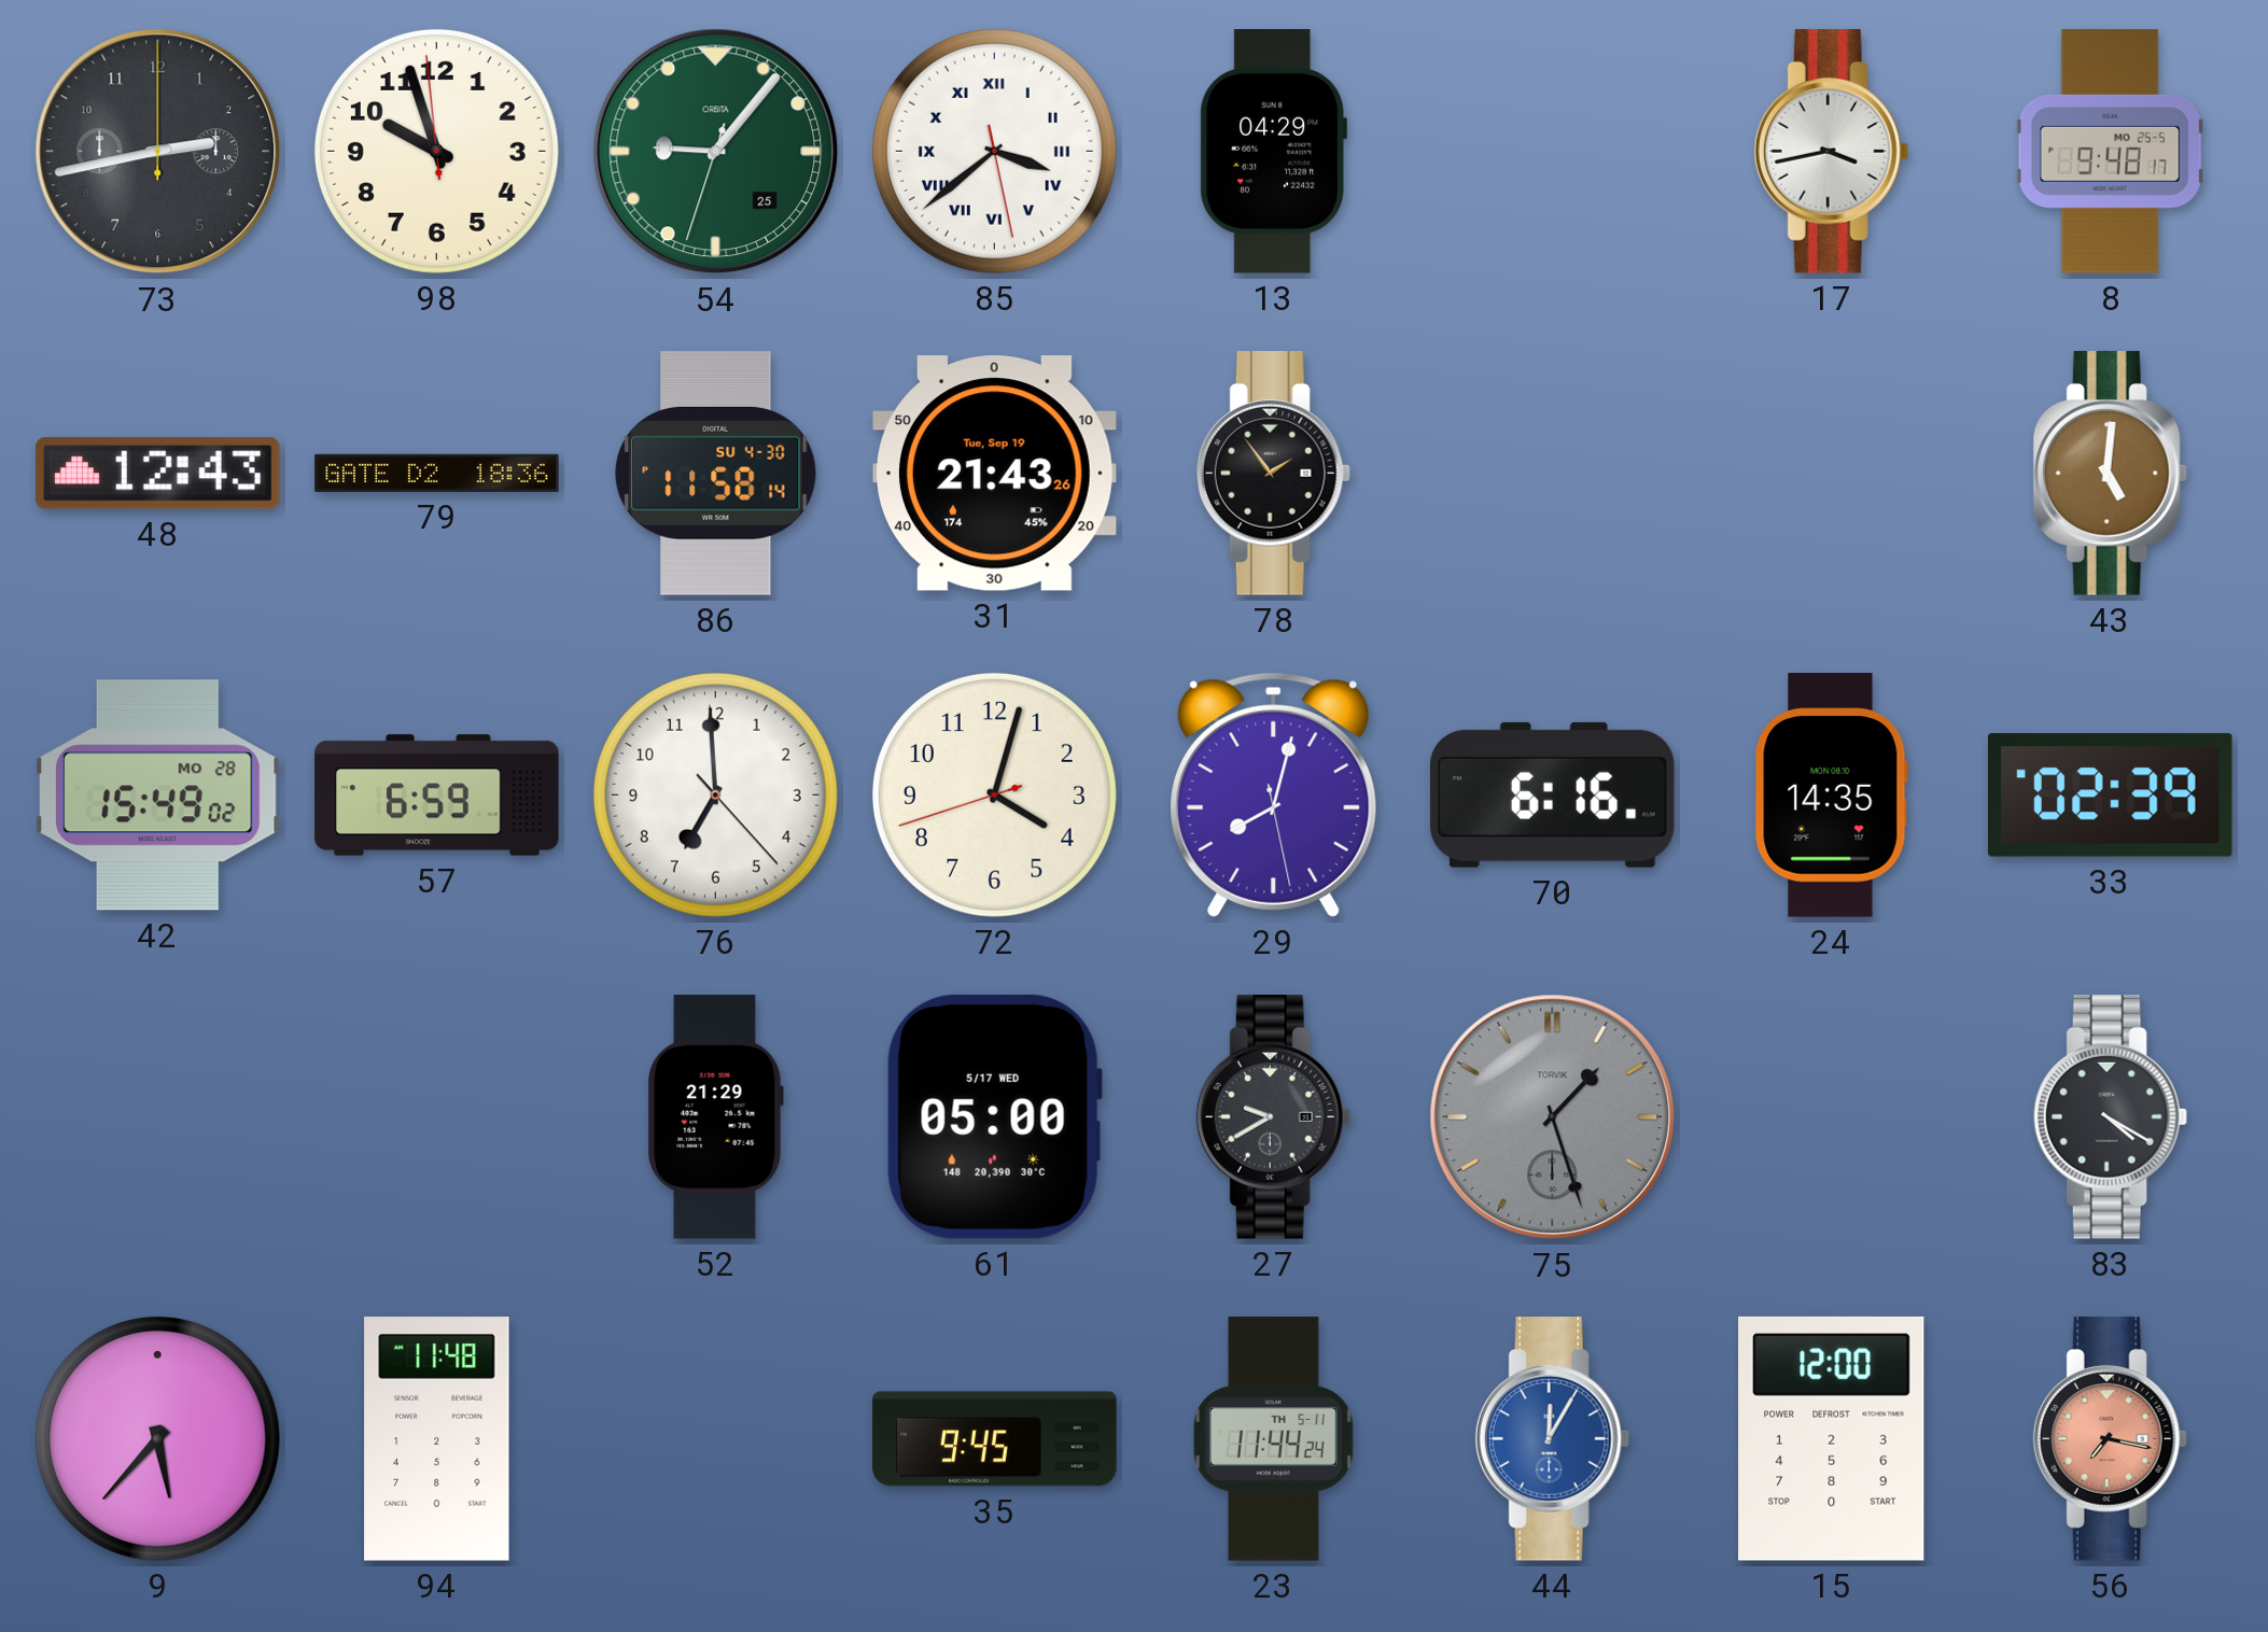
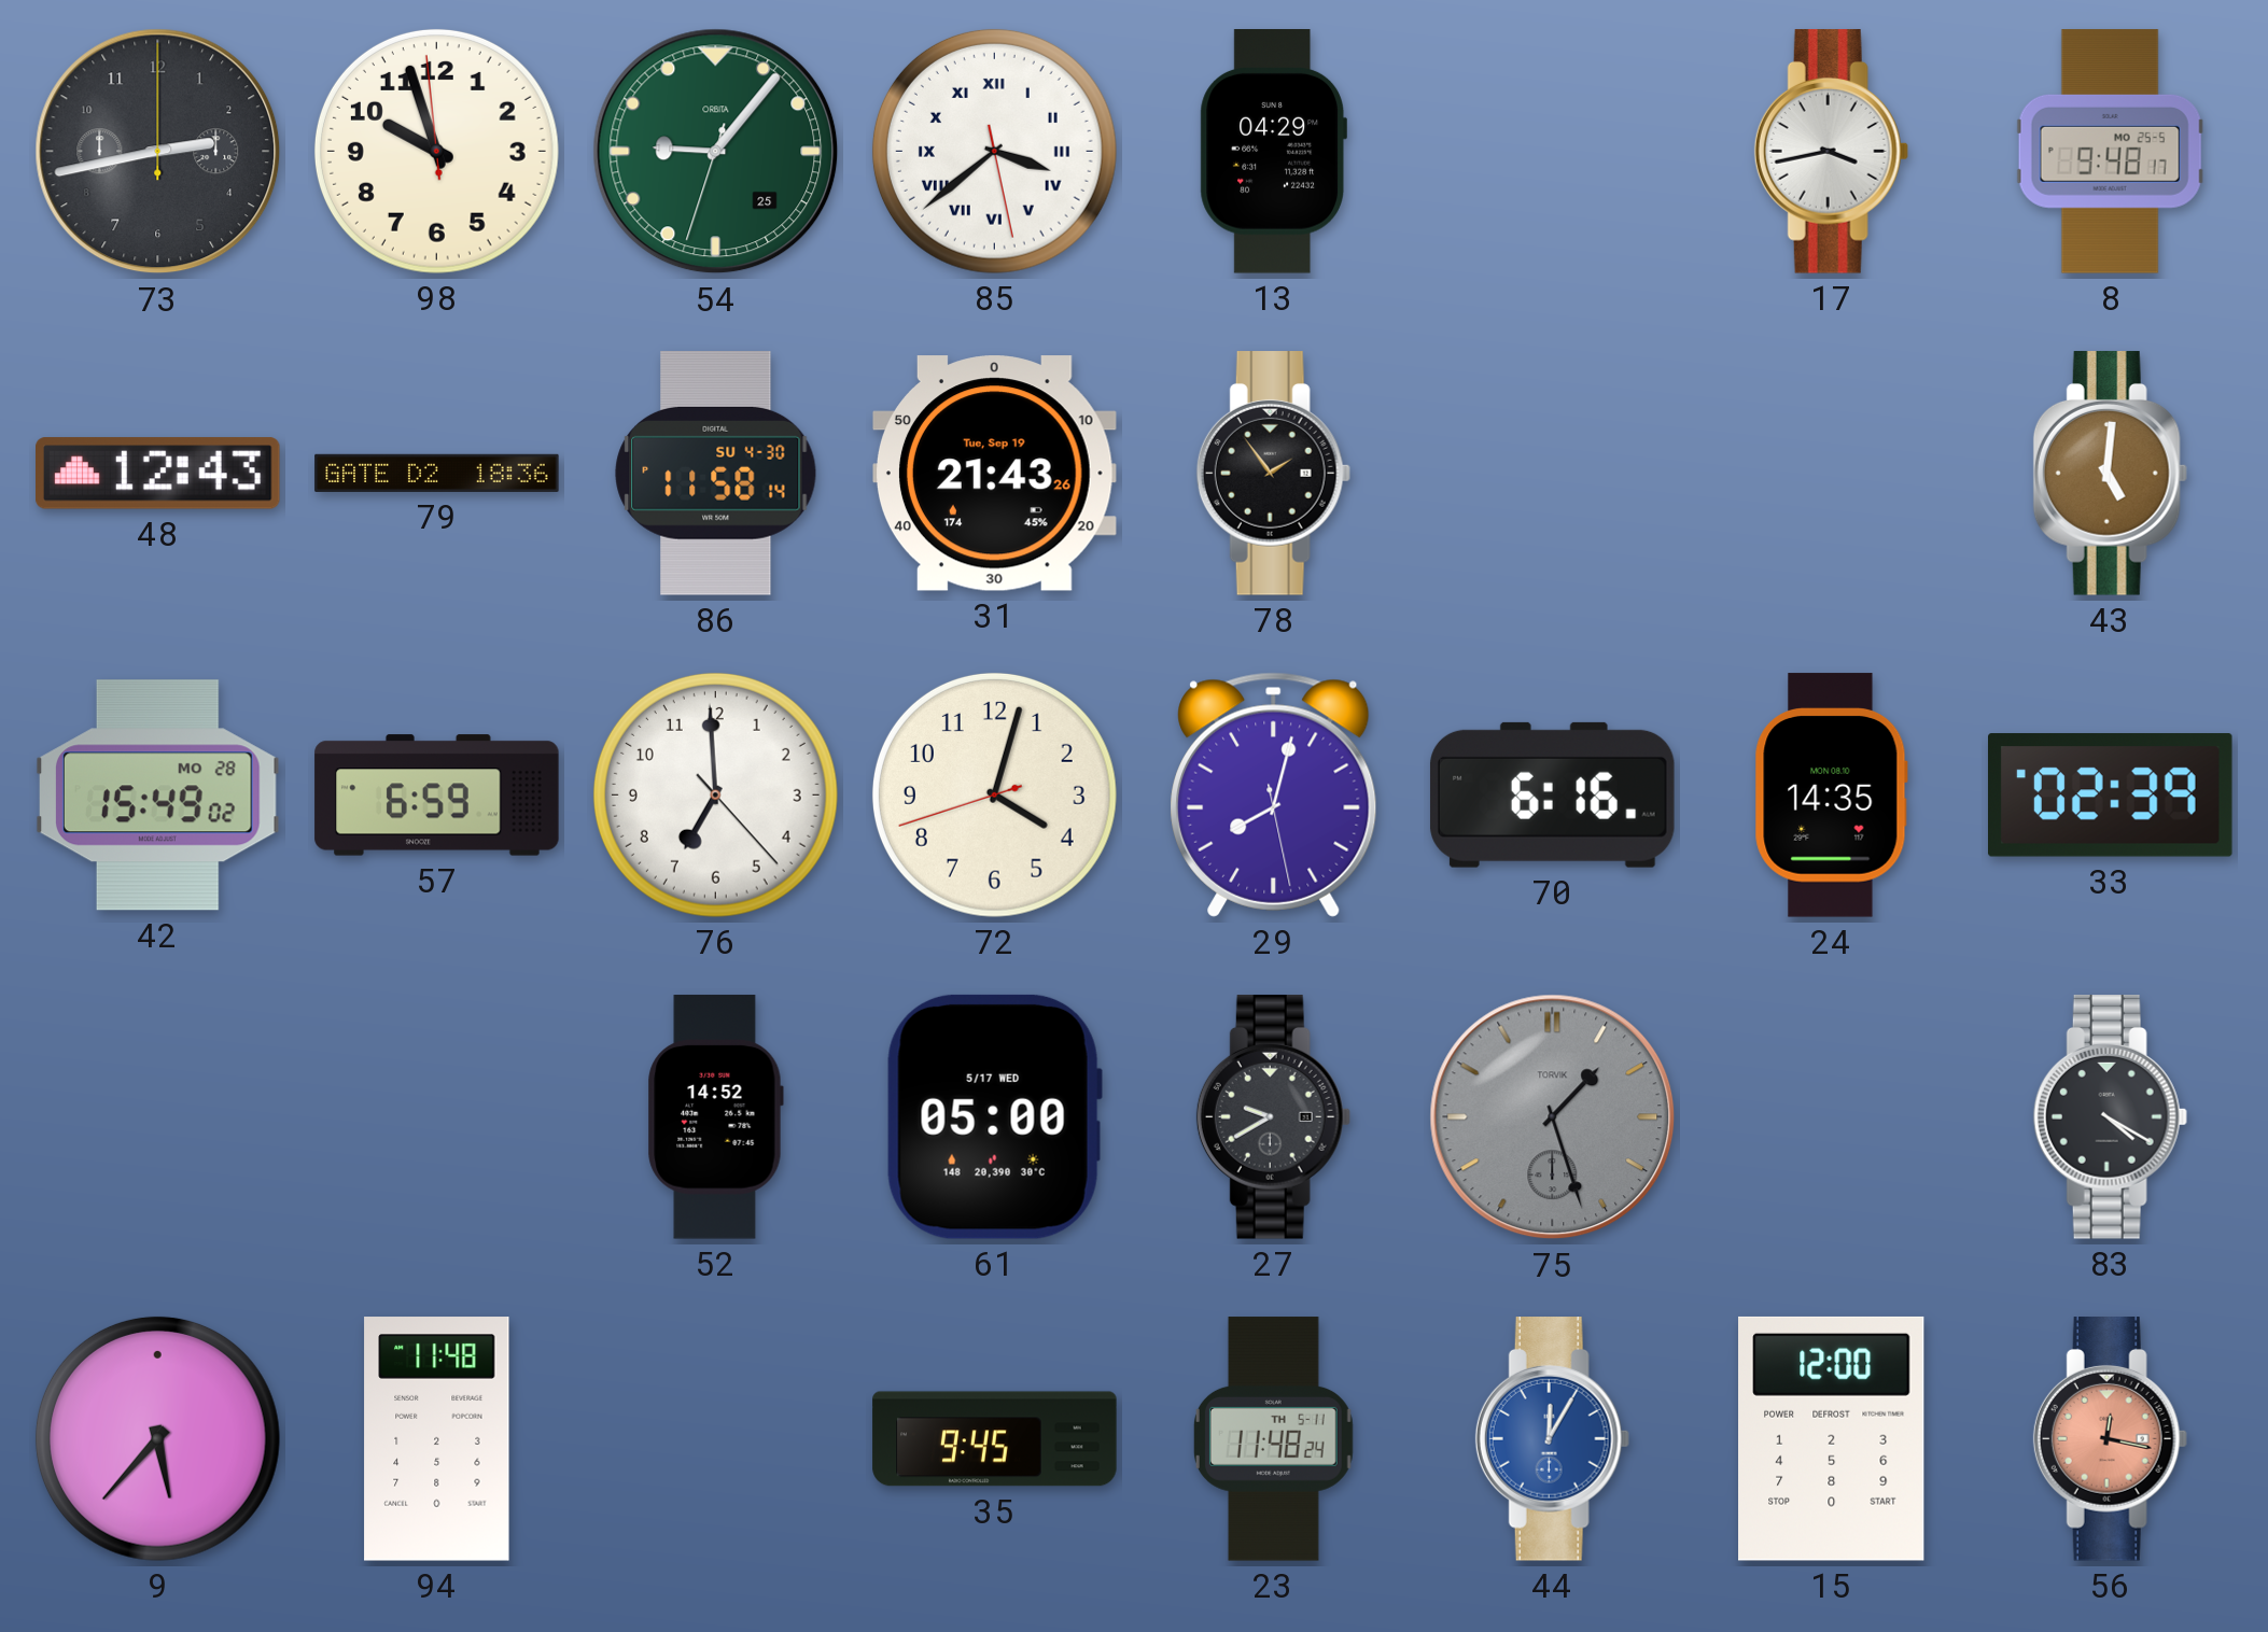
52: 21:29 -> 14:52
23: 11:44 -> 11:48
56: 7:17 -> 12:17
